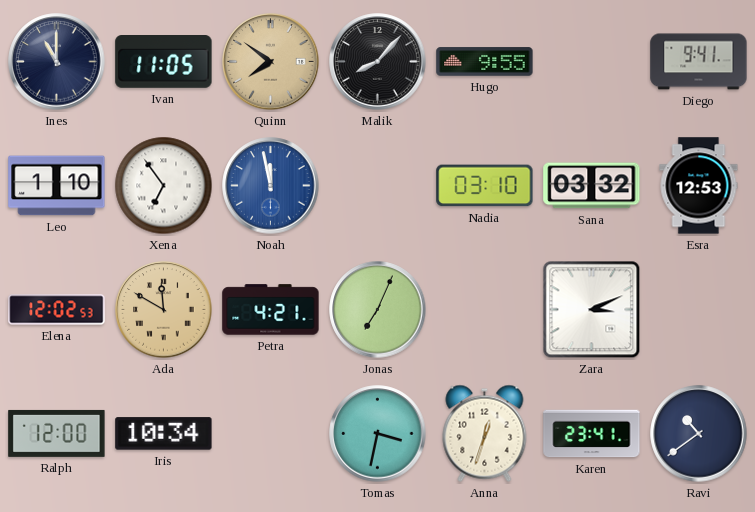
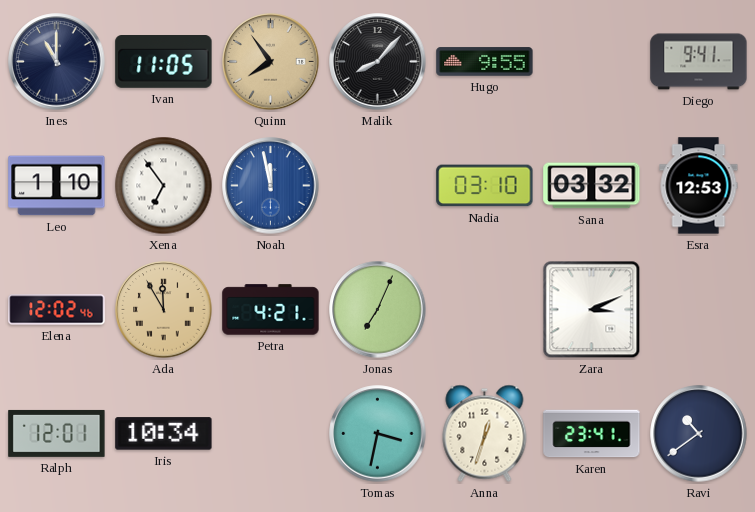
Quinn: 7:51 -> 7:54
Elena: 12:02:53 -> 12:02:46
Ada: 11:50 -> 11:55
Ralph: 12:00 -> 12:01
